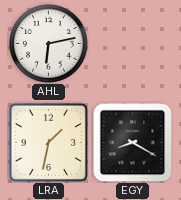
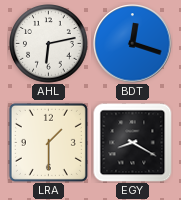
BDT: none -> 12:18
LRA: 1:32 -> 1:30
